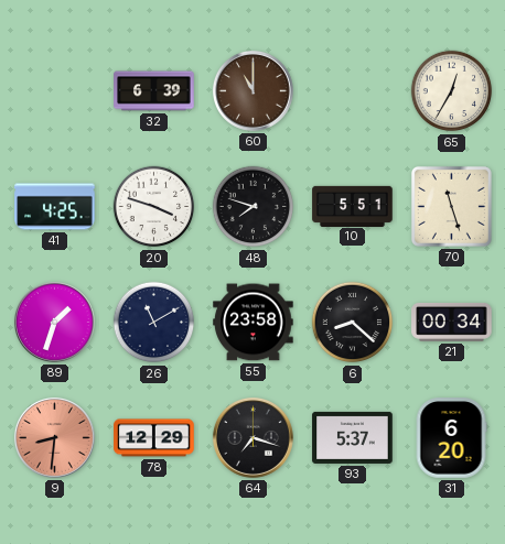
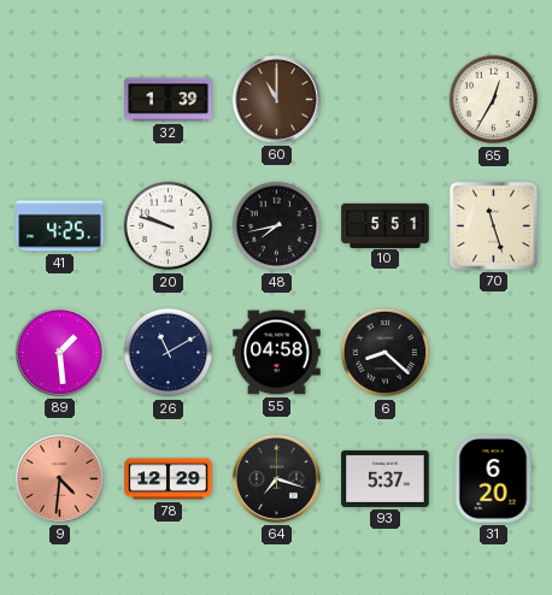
32: 6:39 -> 1:39
20: 3:48 -> 9:48
48: 7:48 -> 7:43
89: 1:33 -> 1:29
55: 23:58 -> 04:58
21: 00:34 -> none
9: 8:31 -> 4:31
